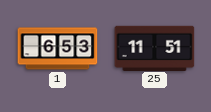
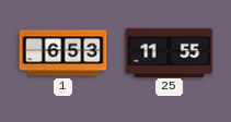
25: 11:51 -> 11:55
